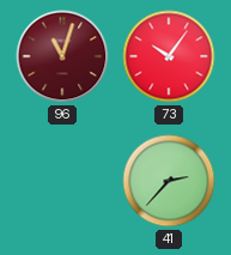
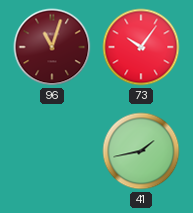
41: 2:37 -> 1:43
